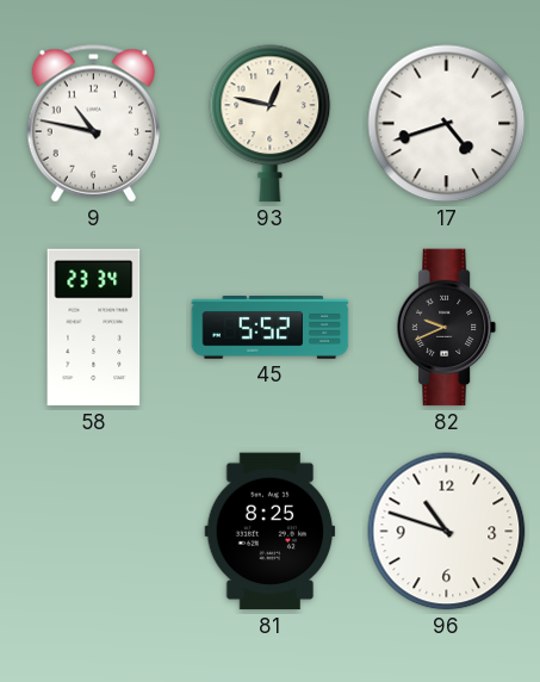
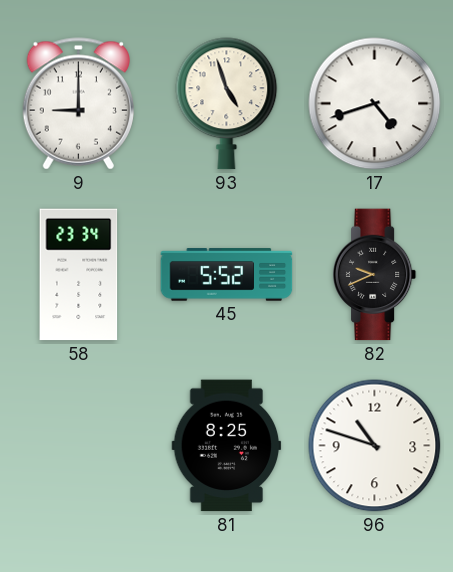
9: 10:47 -> 9:00
93: 12:47 -> 4:57
